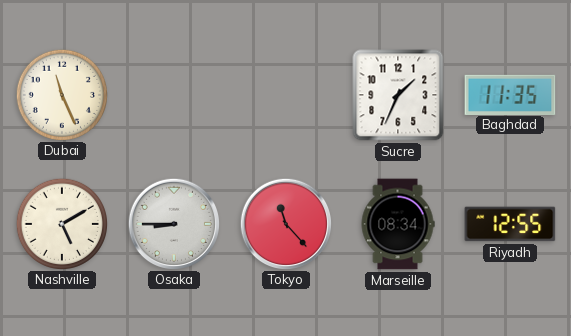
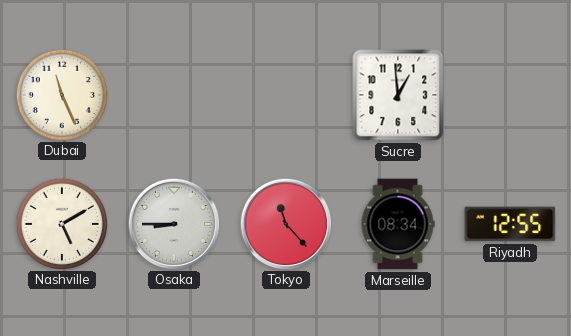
Sucre: 1:34 -> 12:59
Baghdad: 11:35 -> none
